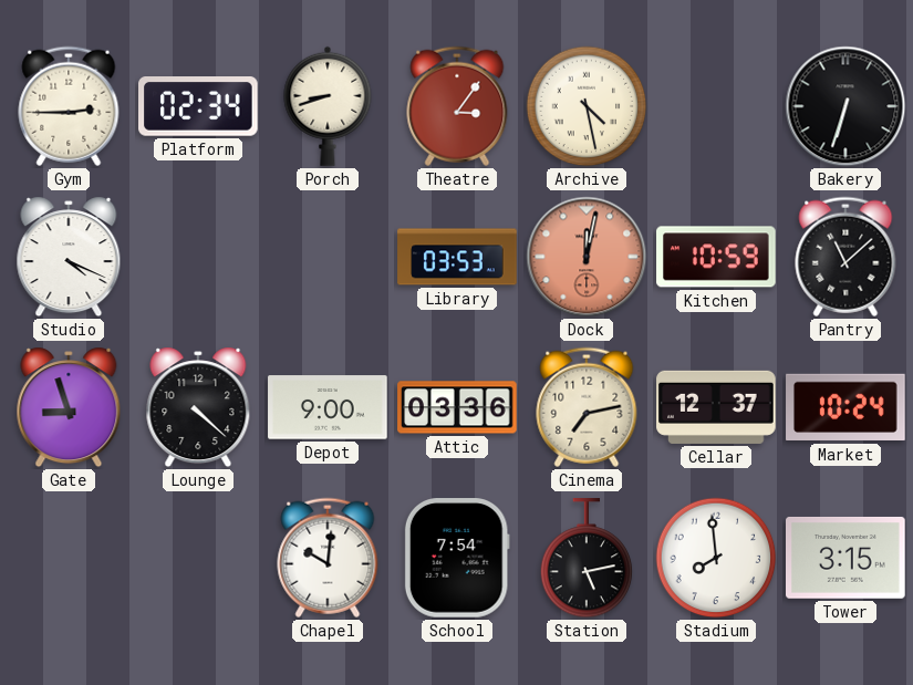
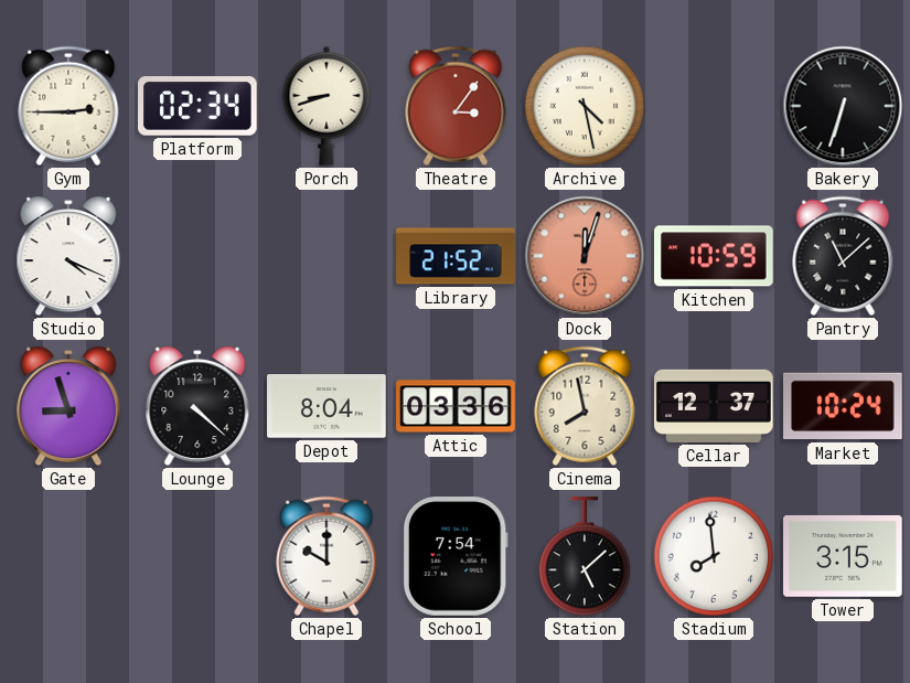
Library: 03:53 -> 21:52
Dock: 12:02 -> 12:03
Depot: 9:00 -> 8:04
Cinema: 7:13 -> 7:58
Chapel: 10:01 -> 10:00
Station: 5:13 -> 5:08
